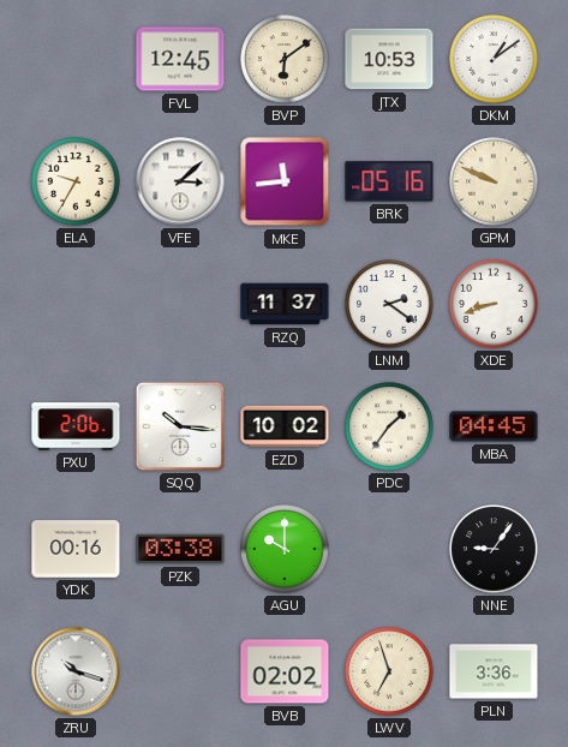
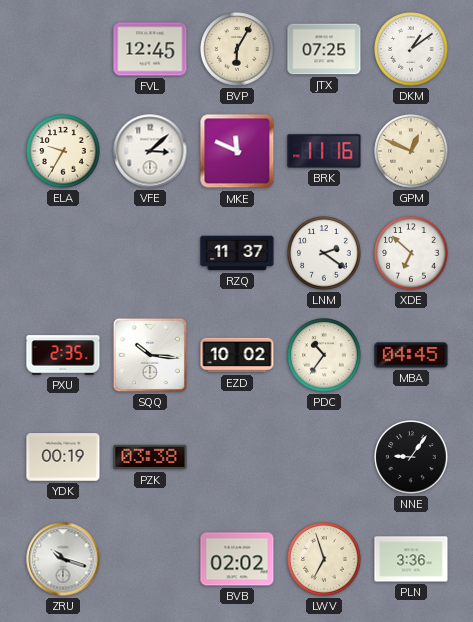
BVP: 6:09 -> 6:05
JTX: 10:53 -> 07:25
MKE: 11:44 -> 11:49
BRK: 05:16 -> 11:16
GPM: 9:49 -> 12:49
XDE: 8:42 -> 6:52
PXU: 2:06 -> 2:35
PDC: 1:36 -> 10:36
YDK: 00:16 -> 00:19
AGU: 10:00 -> none
